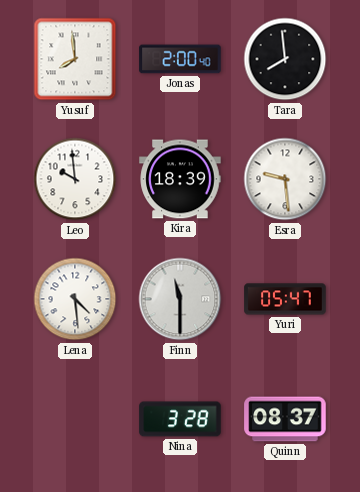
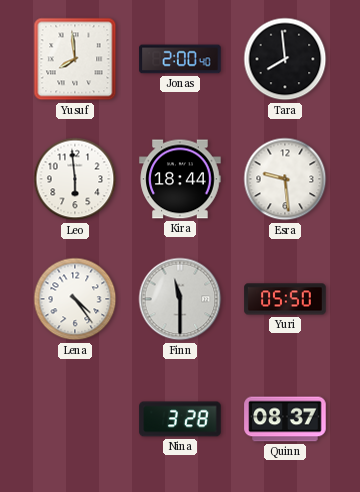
Leo: 9:59 -> 5:59
Kira: 18:39 -> 18:44
Lena: 4:29 -> 4:24
Yuri: 05:47 -> 05:50
